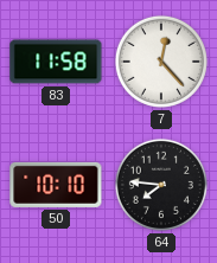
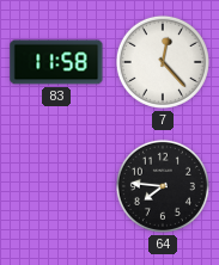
50: 10:10 -> none
